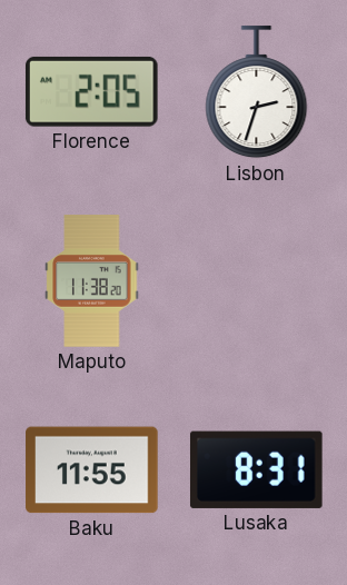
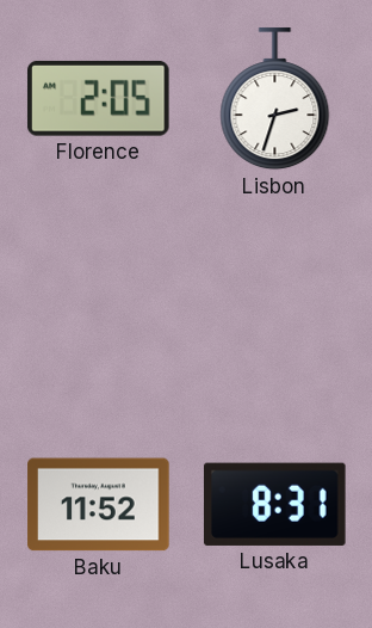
Maputo: 11:38 -> none
Baku: 11:55 -> 11:52
